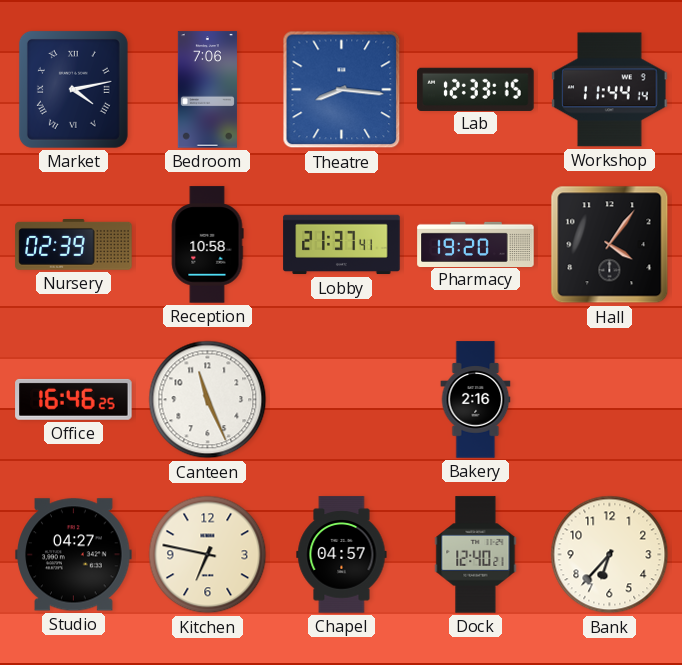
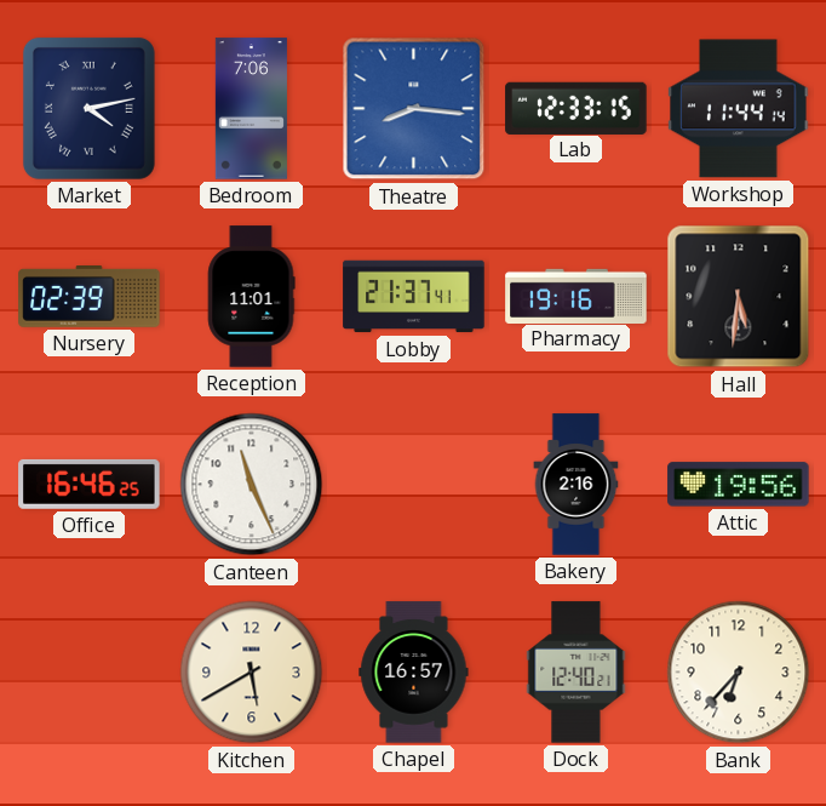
Reception: 10:58 -> 11:01
Pharmacy: 19:20 -> 19:16
Hall: 4:06 -> 5:31
Attic: none -> 19:56
Studio: 04:27 -> none
Kitchen: 6:47 -> 5:40
Chapel: 04:57 -> 16:57
